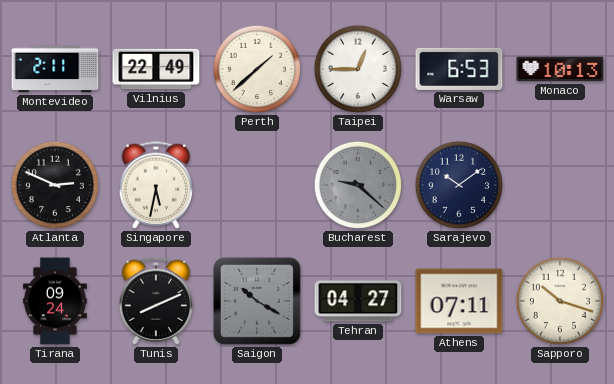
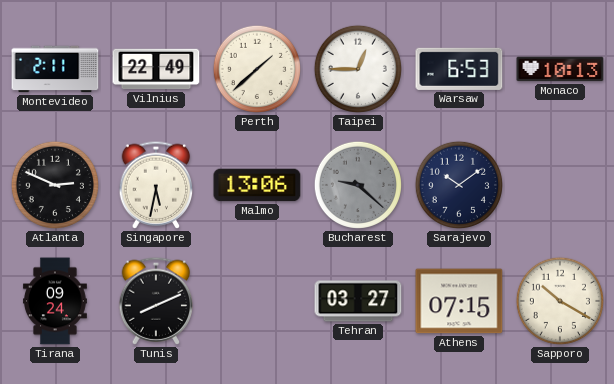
Malmo: none -> 13:06
Saigon: 10:20 -> none
Tehran: 04:27 -> 03:27
Athens: 07:11 -> 07:15
Sapporo: 10:18 -> 10:20
